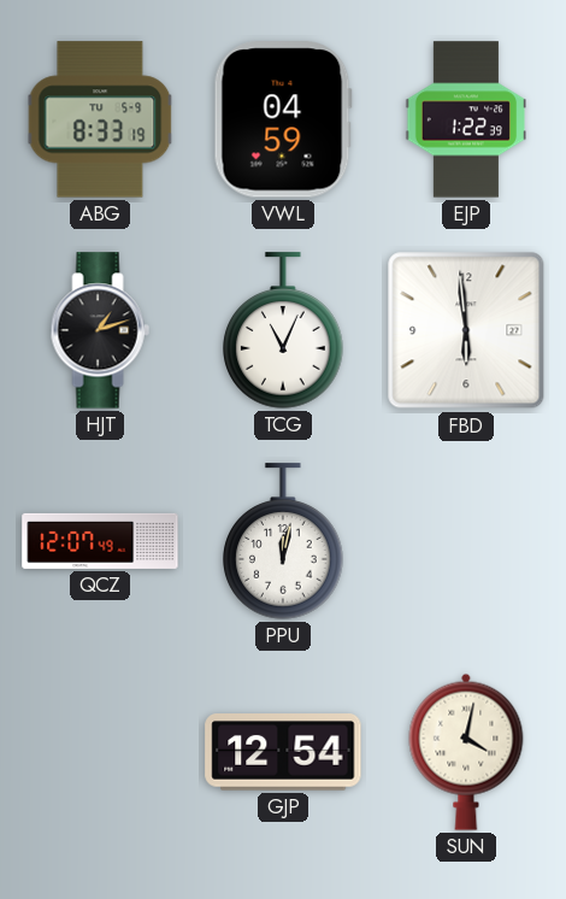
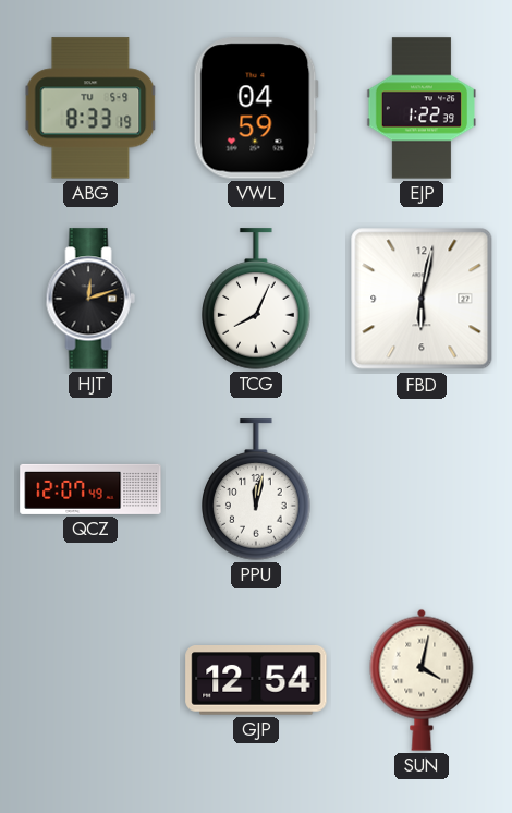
HJT: 1:12 -> 12:12
TCG: 11:04 -> 8:04
FBD: 5:59 -> 6:02
